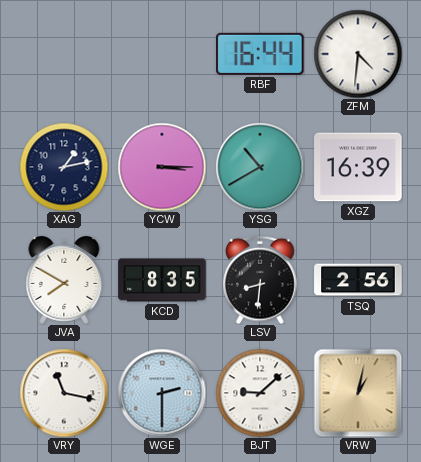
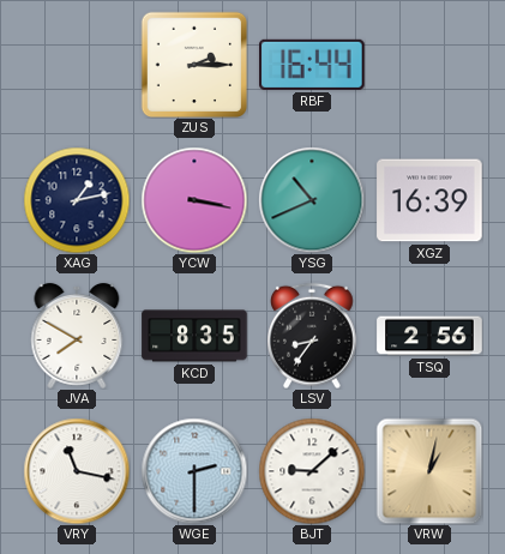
ZUS: none -> 2:15
ZFM: 4:31 -> none
YCW: 3:15 -> 3:17
YSG: 10:40 -> 10:41
LSV: 8:31 -> 8:36
